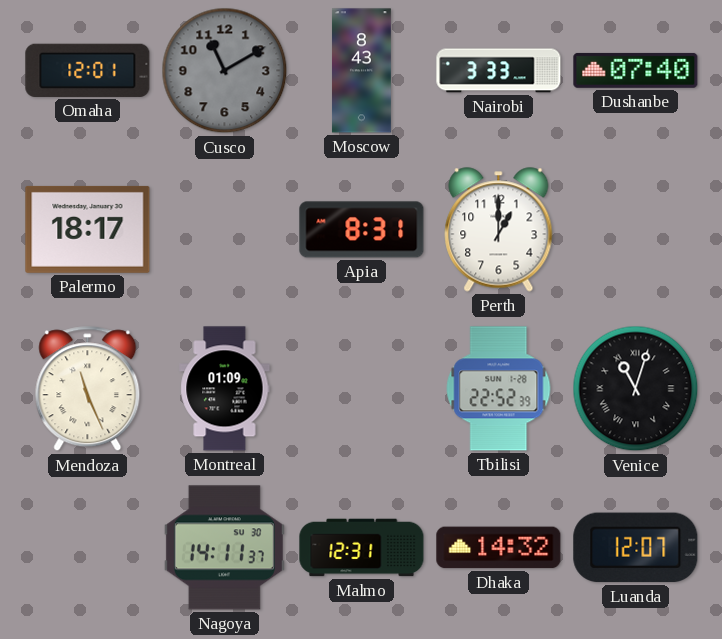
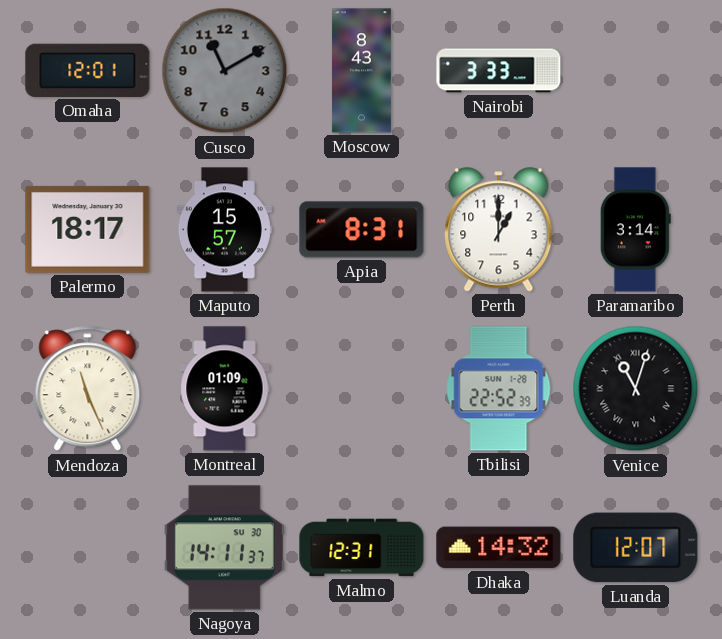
Dushanbe: 07:40 -> none
Maputo: none -> 15:57
Paramaribo: none -> 3:14
